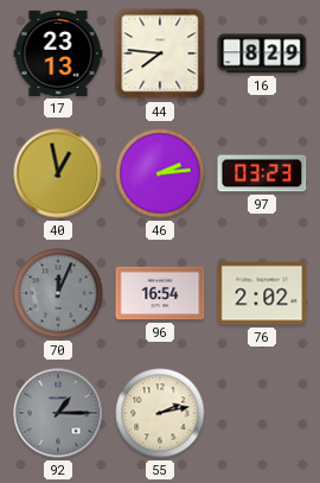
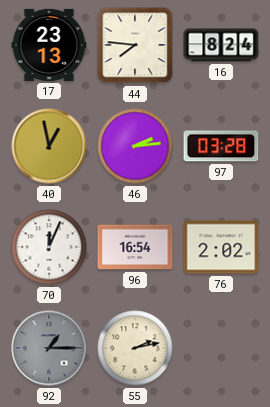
16: 8:29 -> 8:24
97: 03:23 -> 03:28
70 dial: grey -> white
